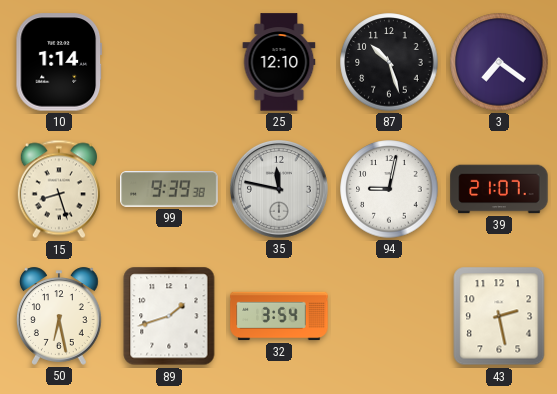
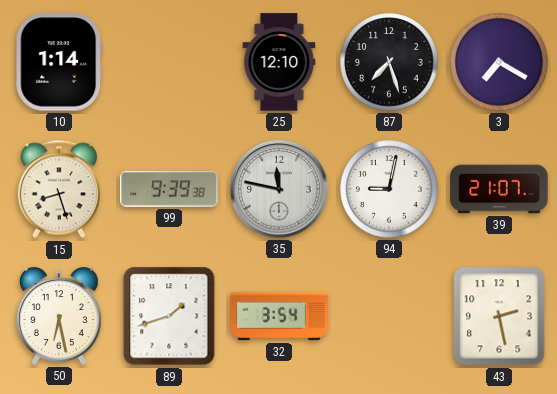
87: 10:27 -> 7:27
3: 7:21 -> 7:20
